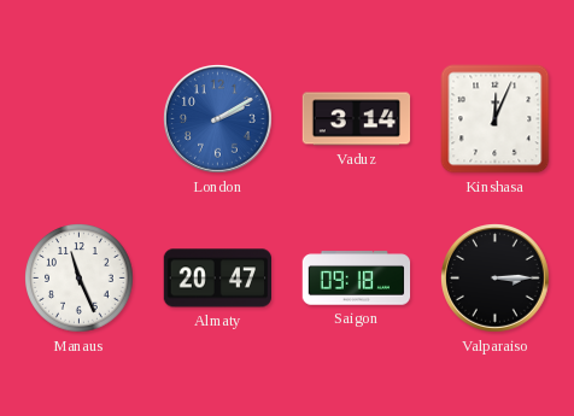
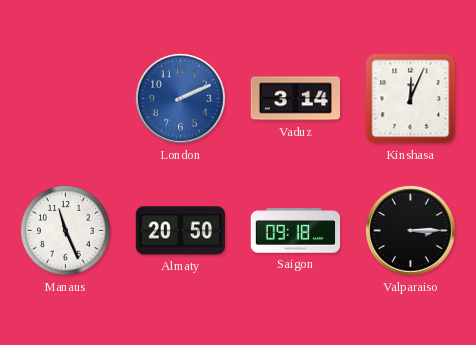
London: 2:10 -> 2:11
Almaty: 20:47 -> 20:50
